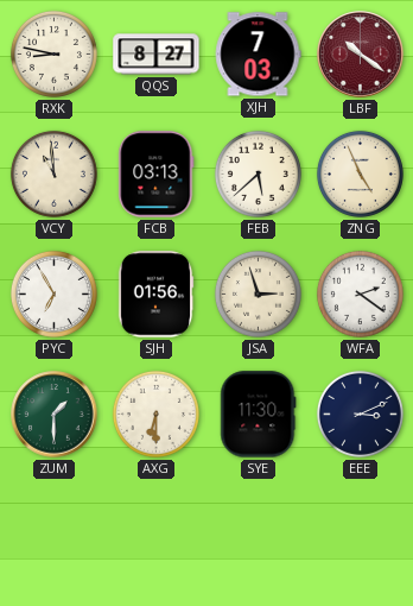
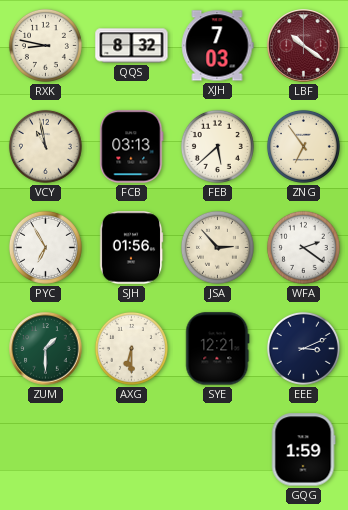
QQS: 8:27 -> 8:32
VCY: 10:59 -> 10:58
ZNG: 4:56 -> 6:54
JSA: 2:57 -> 2:53
SYE: 11:30 -> 12:21
GQG: none -> 1:59
